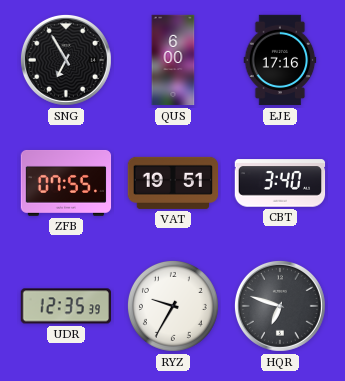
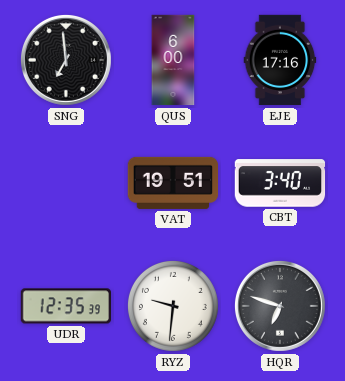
SNG: 6:55 -> 6:59
ZFB: 07:55 -> none
RYZ: 9:35 -> 9:31
